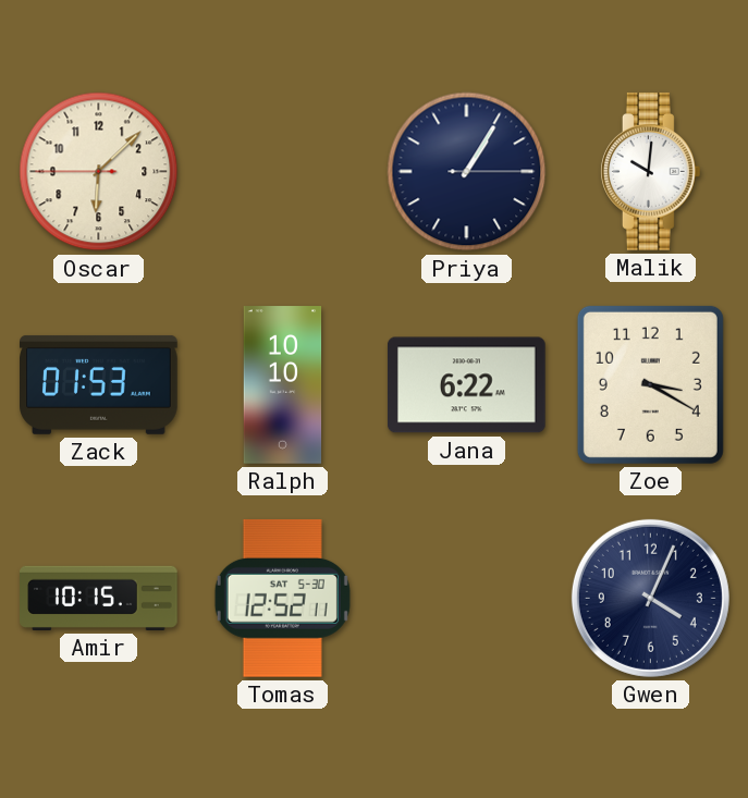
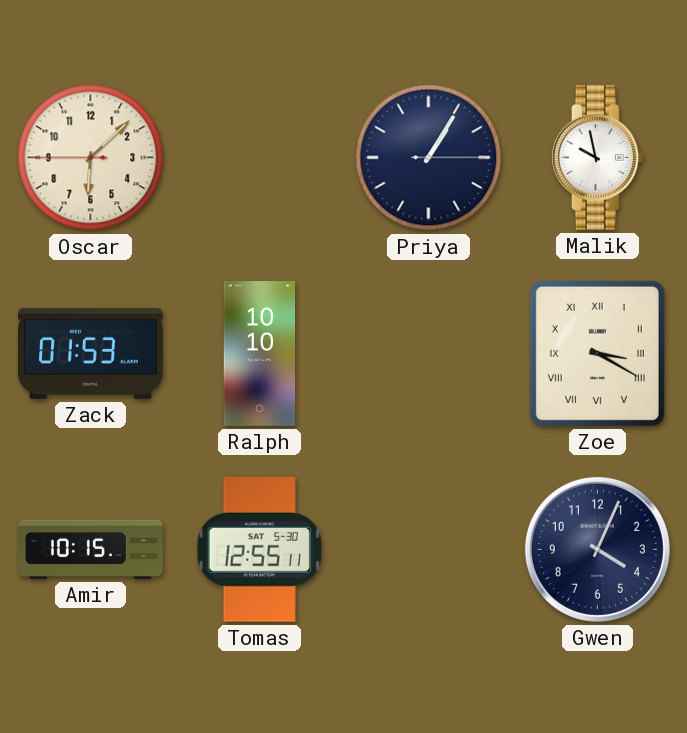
Malik: 10:01 -> 9:58
Jana: 6:22 -> none
Zoe numerals: Arabic -> Roman
Tomas: 12:52 -> 12:55
